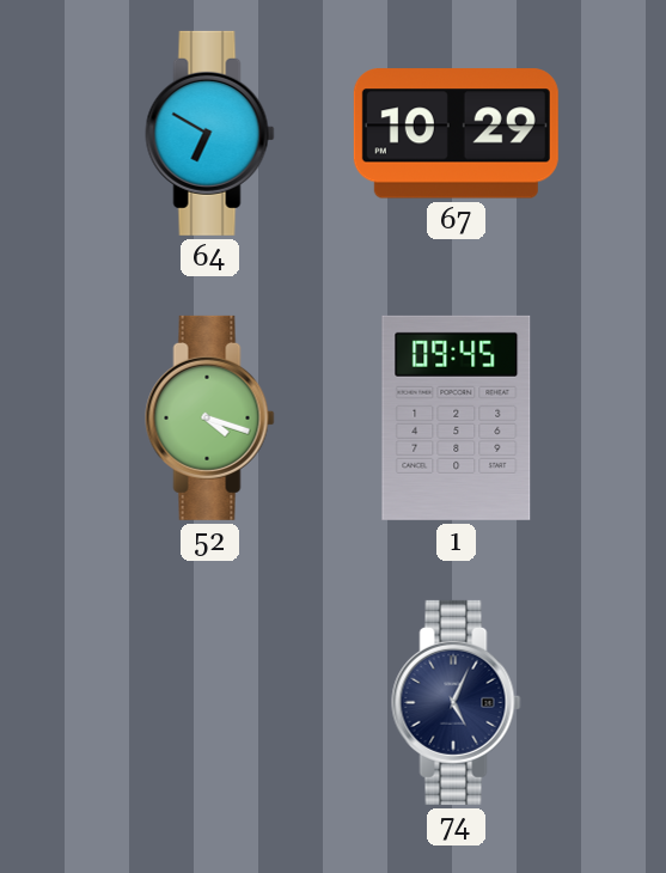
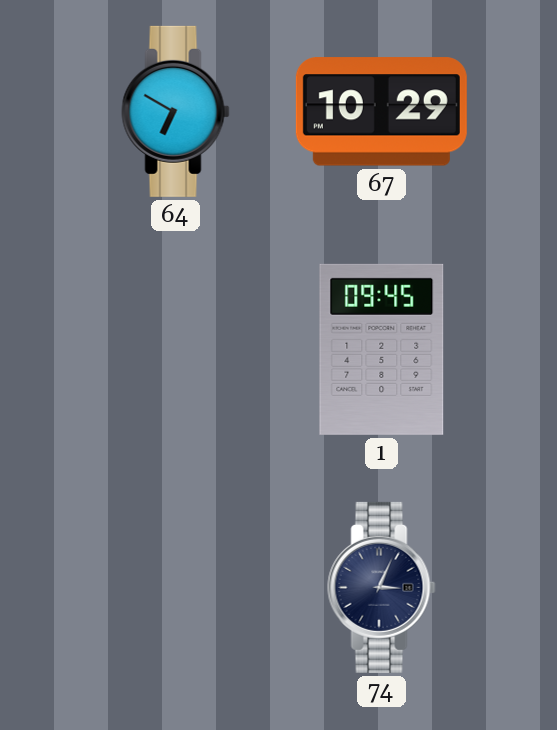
52: 4:18 -> none
74: 5:04 -> 3:04
